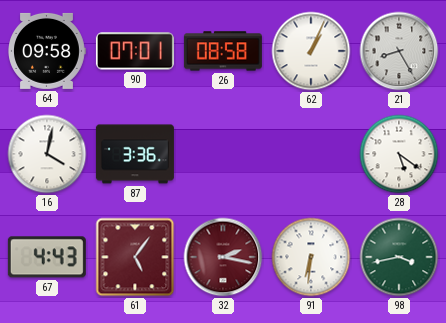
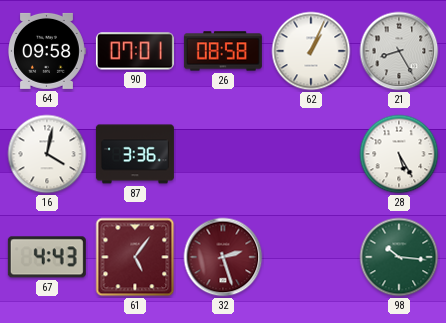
28: 5:21 -> 5:25
32: 2:17 -> 2:27
91: 6:31 -> none
98: 3:43 -> 10:16
